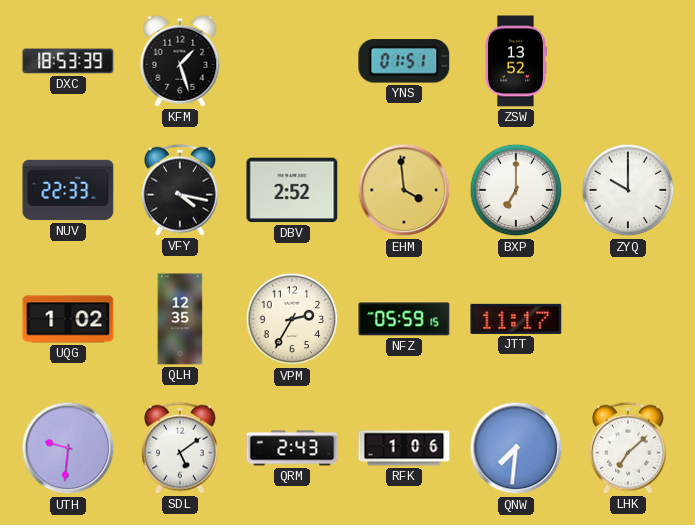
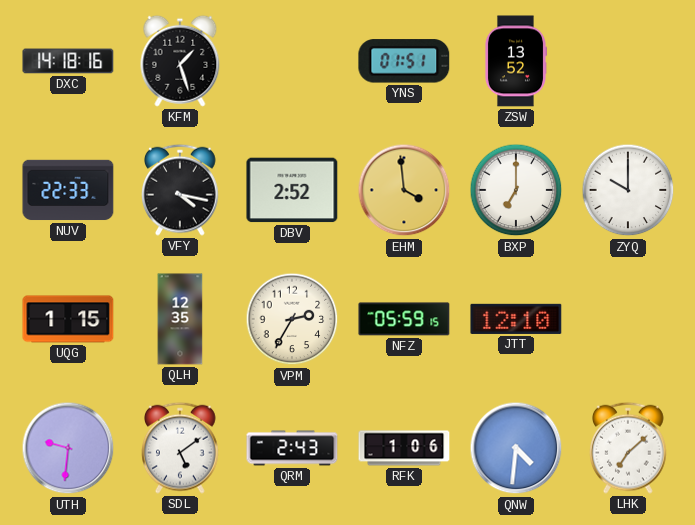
DXC: 18:53 -> 14:18
UQG: 1:02 -> 1:15
JTT: 11:17 -> 12:10
QNW: 7:31 -> 4:31
